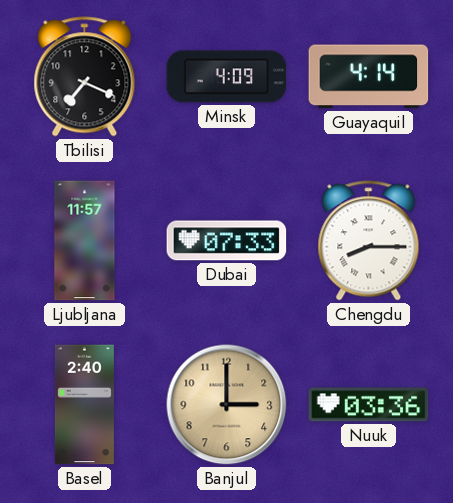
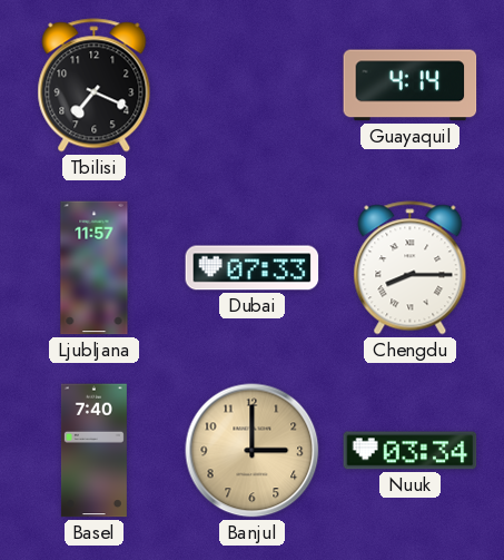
Minsk: 4:09 -> none
Basel: 2:40 -> 7:40
Nuuk: 03:36 -> 03:34
